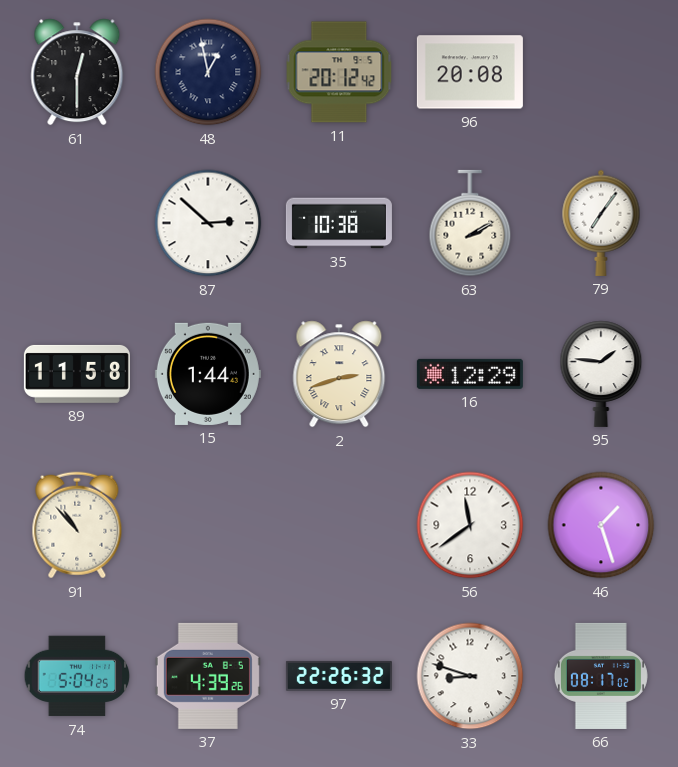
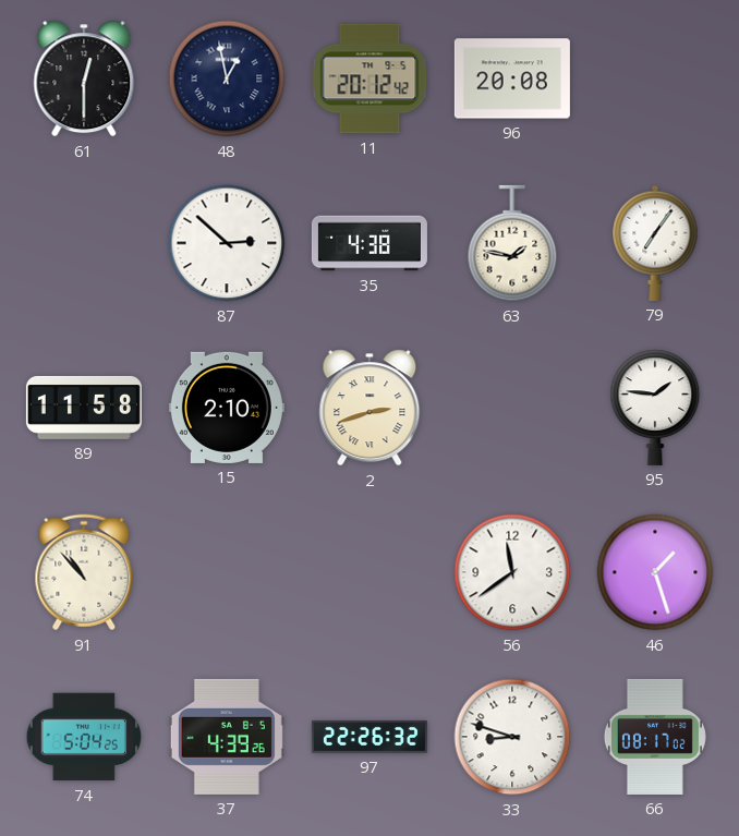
35: 10:38 -> 4:38
63: 2:10 -> 1:47
15: 1:44 -> 2:10
16: 12:29 -> none
